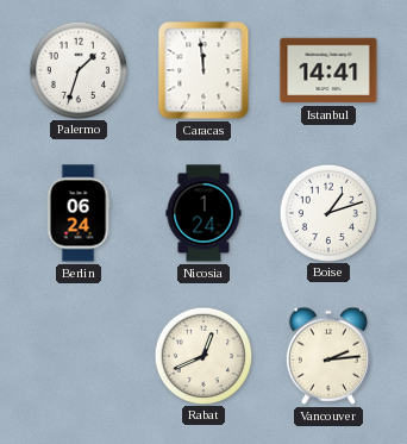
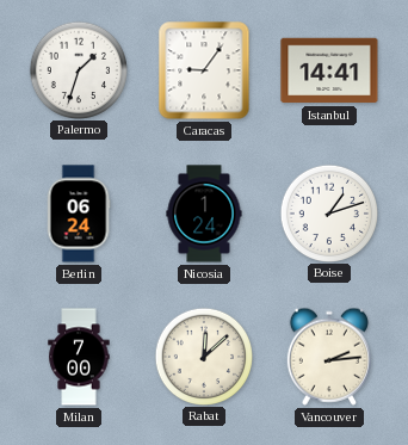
Caracas: 11:59 -> 9:06
Milan: none -> 7:00
Rabat: 12:41 -> 12:08
